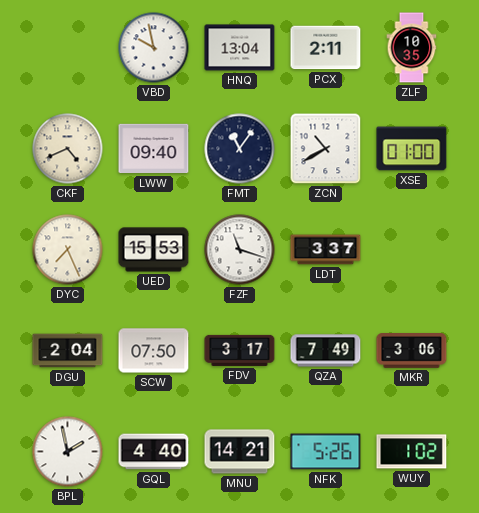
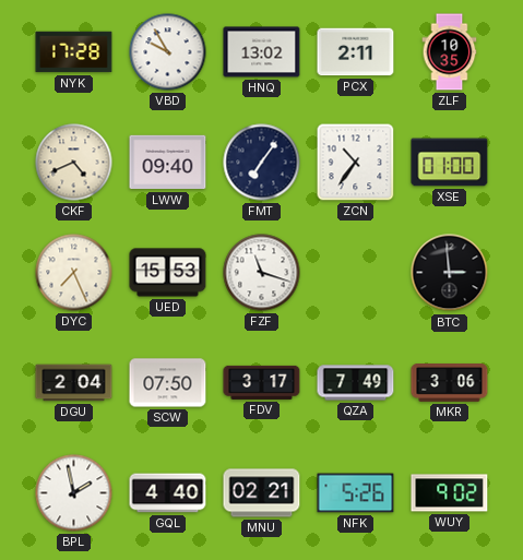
NYK: none -> 17:28
VBD: 9:58 -> 9:55
HNQ: 13:04 -> 13:02
FMT: 11:06 -> 7:06
ZCN: 10:40 -> 10:36
LDT: 3:37 -> none
BTC: none -> 2:59
MNU: 14:21 -> 02:21
WUY: 1:02 -> 9:02
